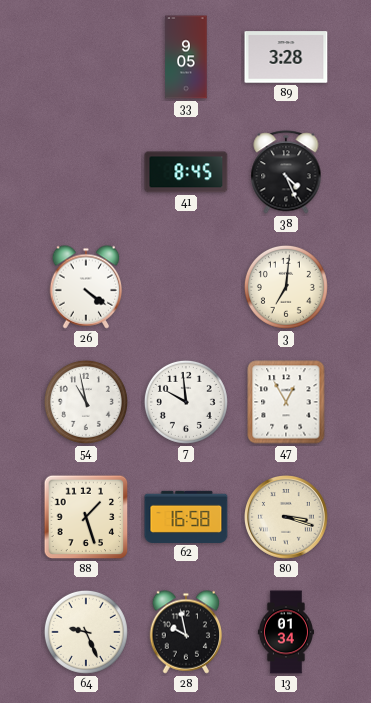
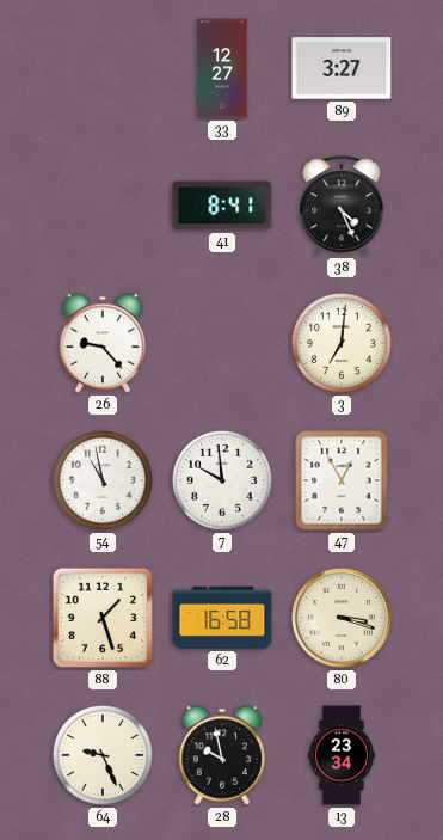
33: 9:05 -> 12:27
89: 3:28 -> 3:27
41: 8:45 -> 8:41
26: 4:21 -> 9:23
13: 01:34 -> 23:34
